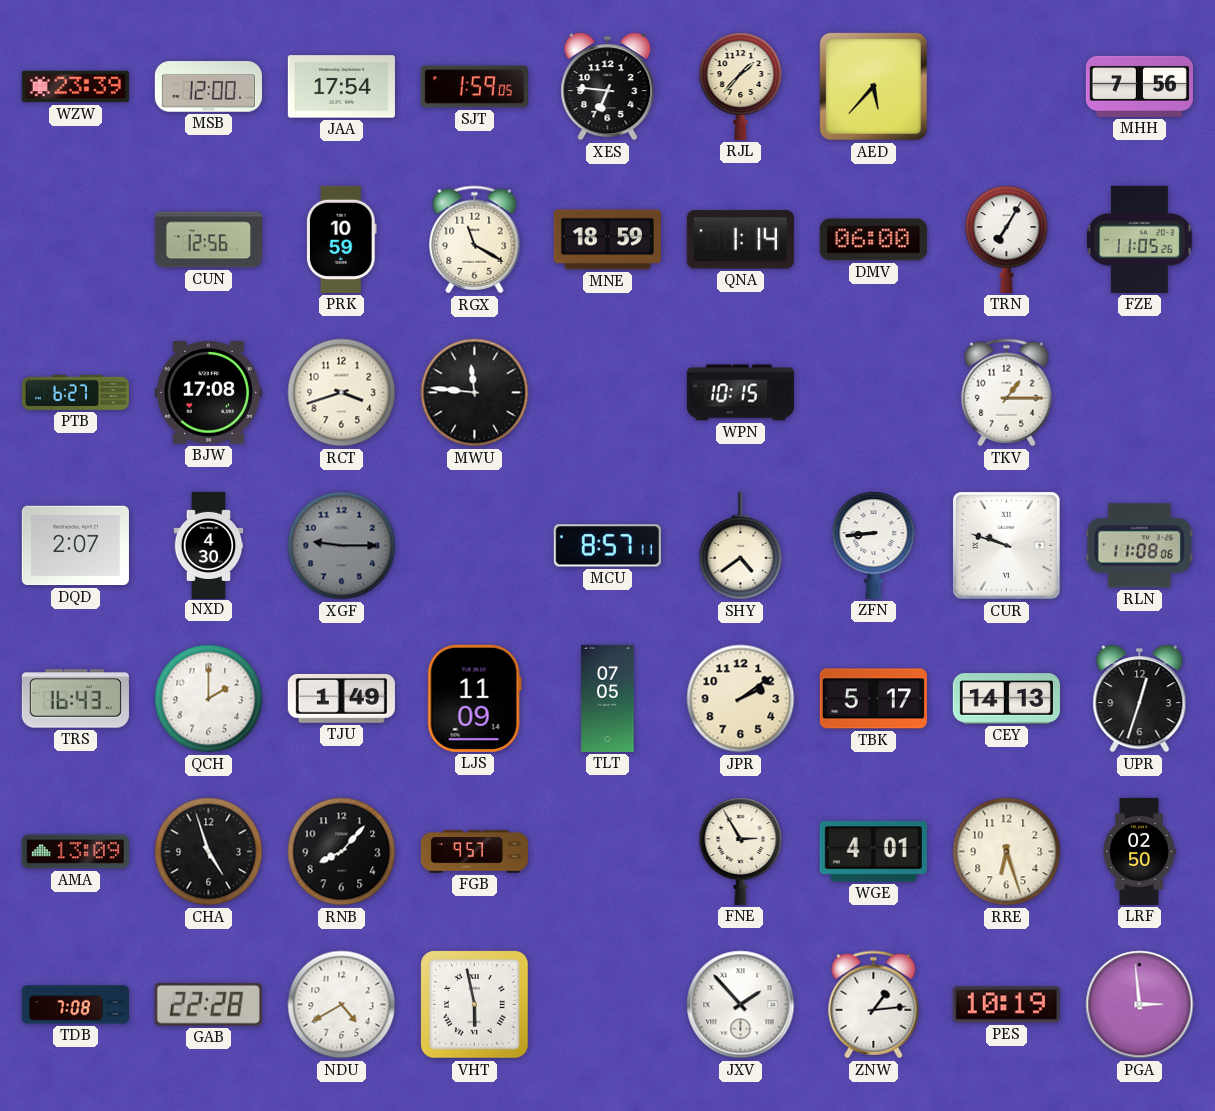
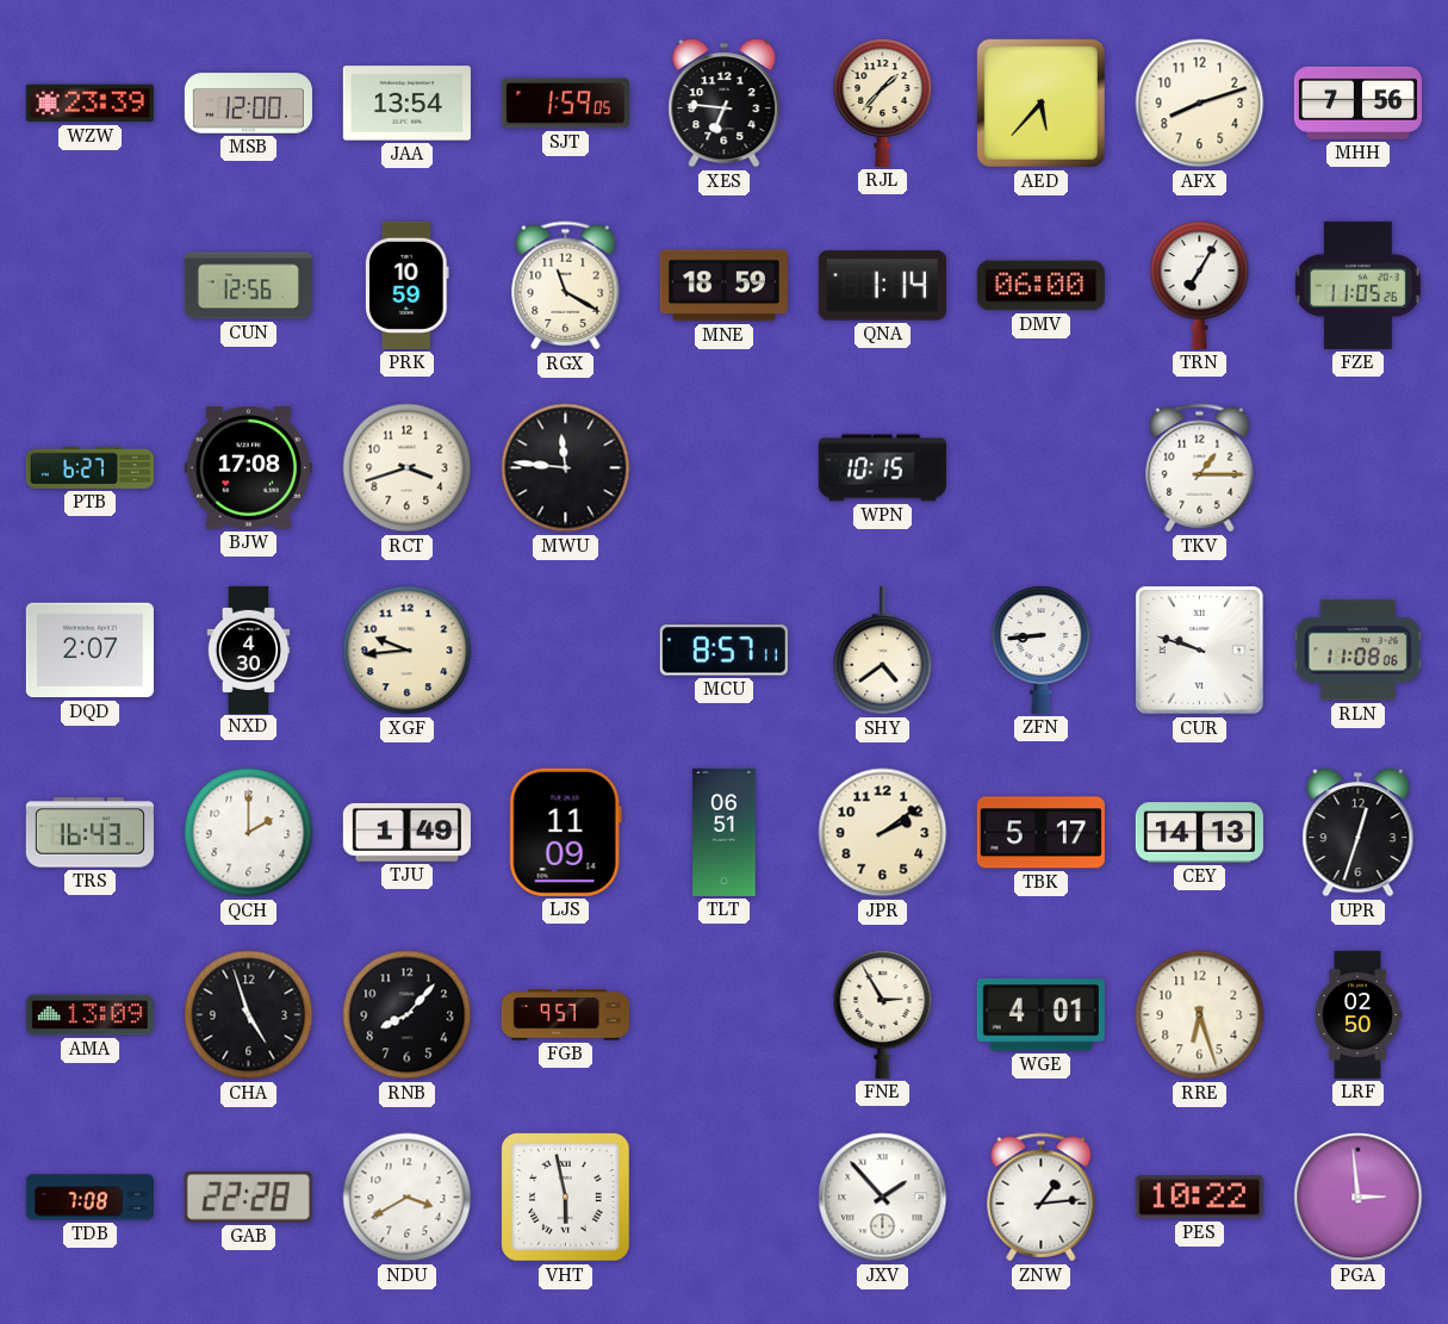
JAA: 17:54 -> 13:54
AFX: none -> 8:12
XGF: 9:15 -> 9:44
XGF dial: grey -> cream
TLT: 07:05 -> 06:51
NDU: 4:40 -> 3:40
PES: 10:19 -> 10:22
